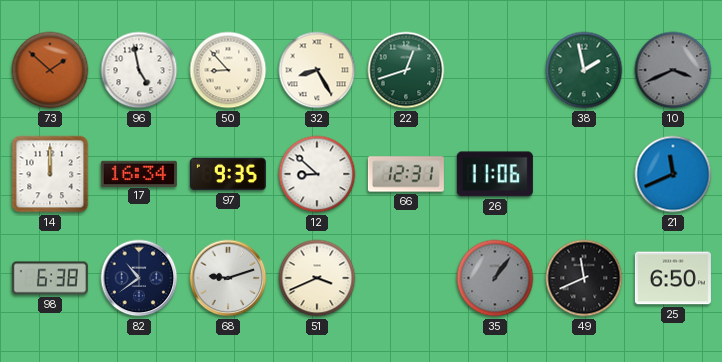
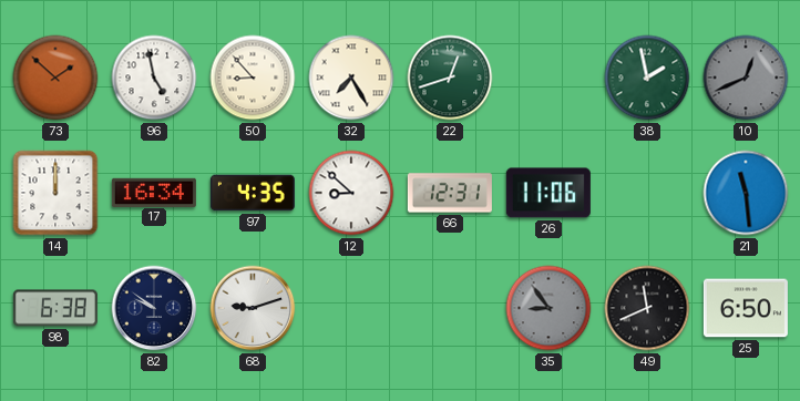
32: 8:25 -> 7:25
10: 3:41 -> 12:41
97: 9:35 -> 4:35
21: 11:41 -> 11:29
82: 10:39 -> 9:51
51: 3:41 -> none
35: 1:06 -> 8:54
